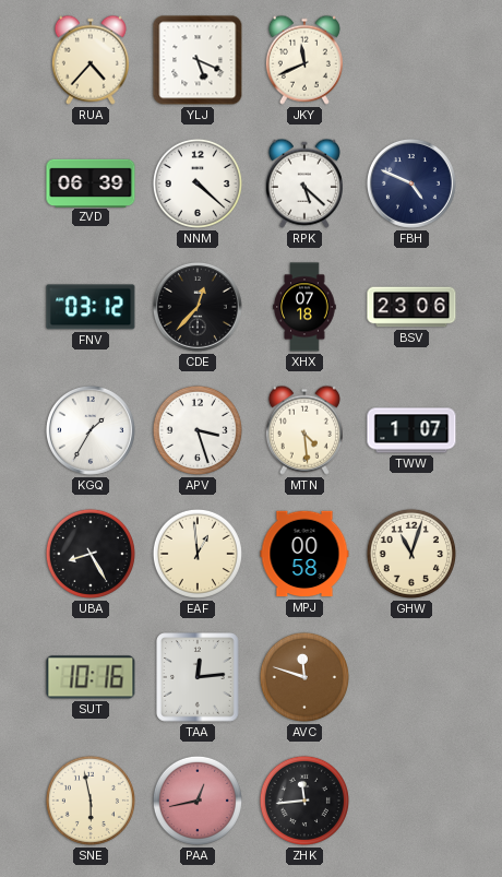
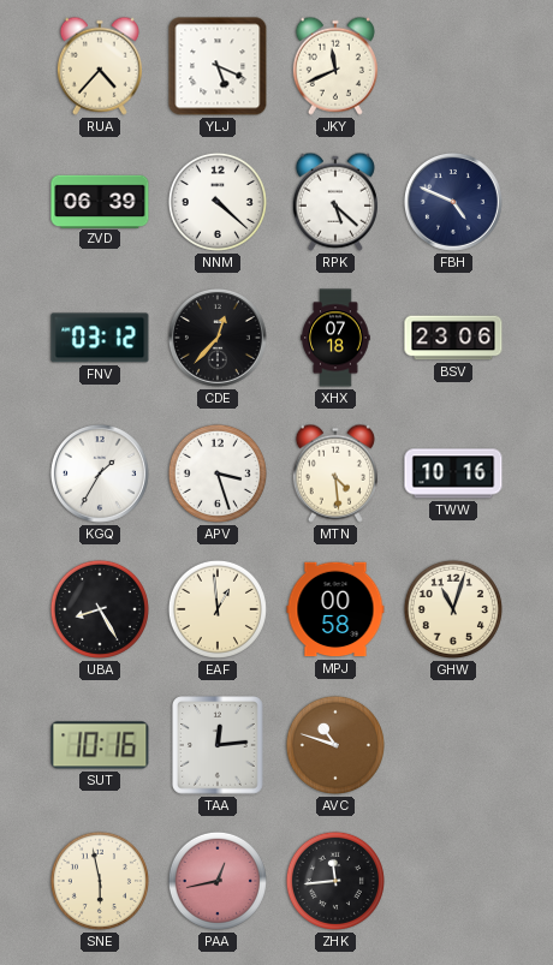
TWW: 1:07 -> 10:16
AVC: 11:48 -> 10:48
